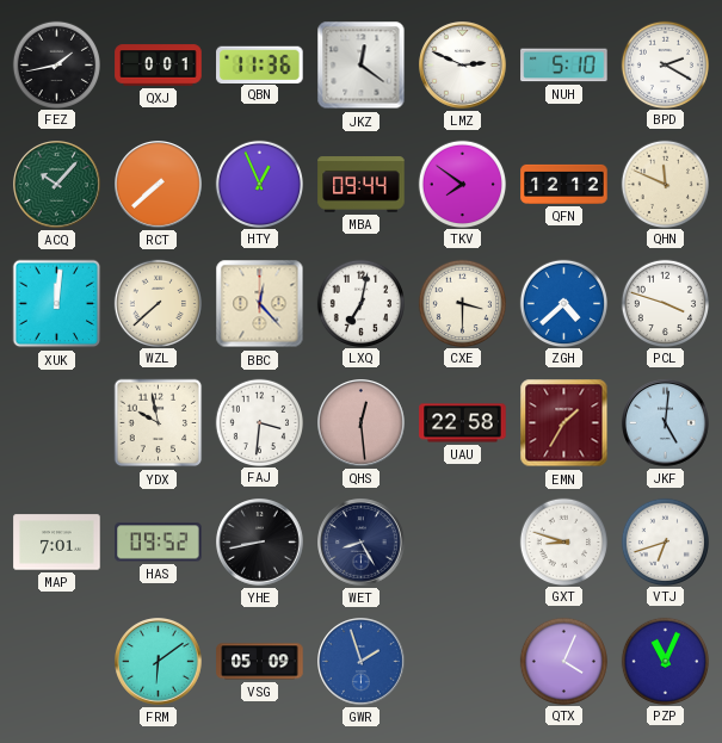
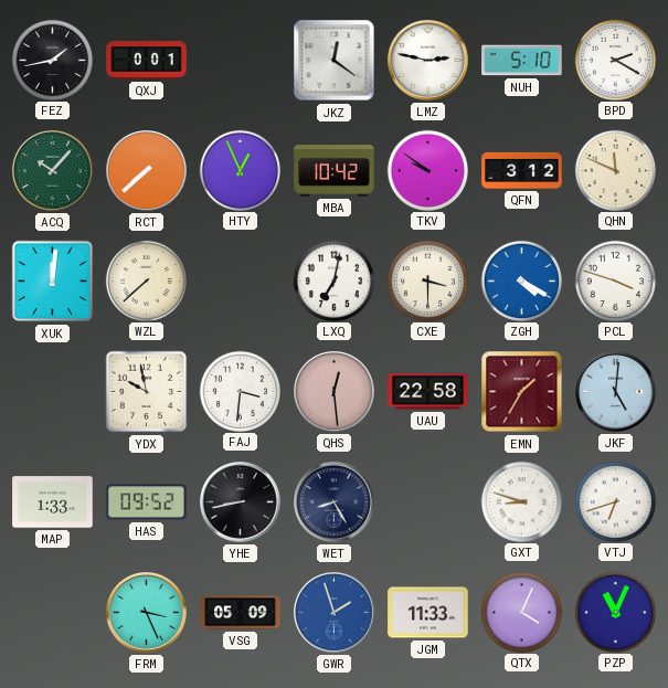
QBN: 11:36 -> none
LMZ: 2:49 -> 2:47
MBA: 09:44 -> 10:42
TKV: 7:51 -> 9:51
QFN: 12:12 -> 3:12
BBC: 12:23 -> none
ZGH: 4:38 -> 4:20
MAP: 7:01 -> 1:33
FRM: 6:09 -> 3:26
JGM: none -> 11:33
